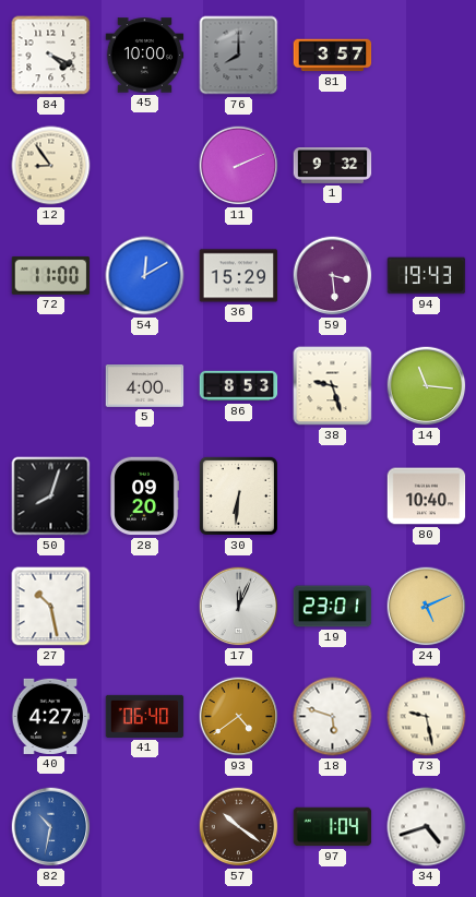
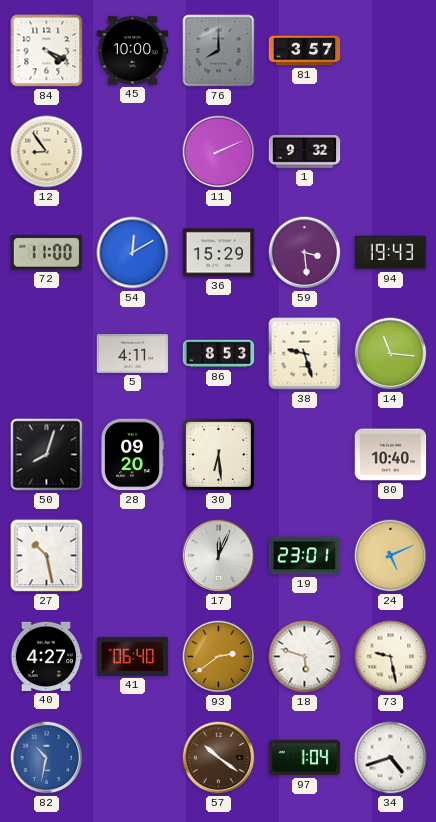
5: 4:00 -> 4:11
30: 6:31 -> 6:29
93: 4:39 -> 2:39
